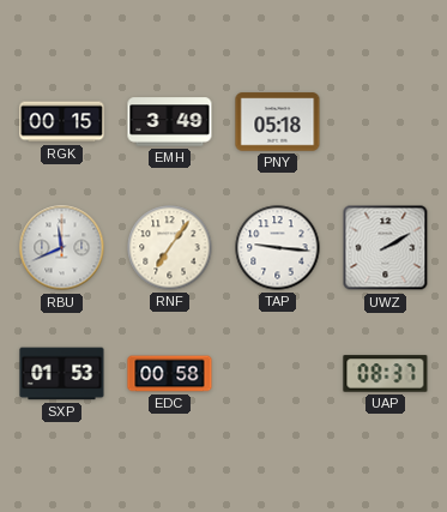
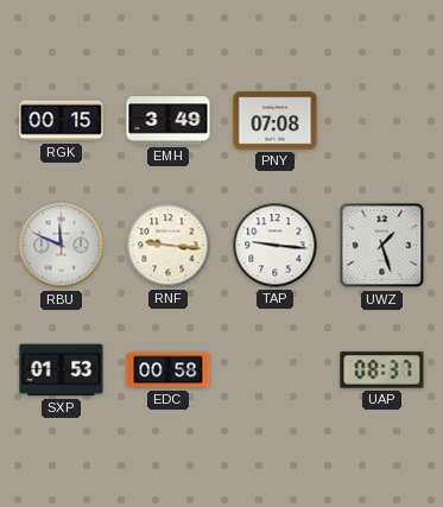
PNY: 05:18 -> 07:08
RBU: 11:41 -> 11:49
RNF: 7:06 -> 9:16
UWZ: 2:10 -> 1:27
